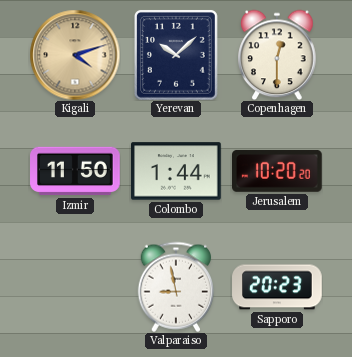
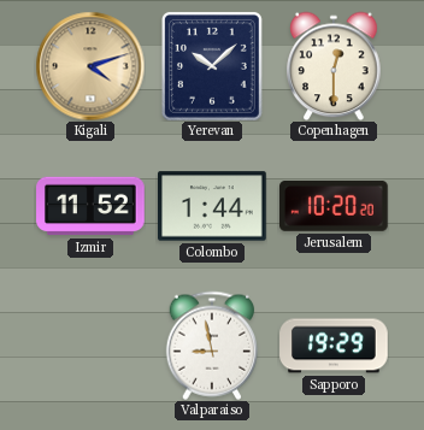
Izmir: 11:50 -> 11:52
Sapporo: 20:23 -> 19:29
